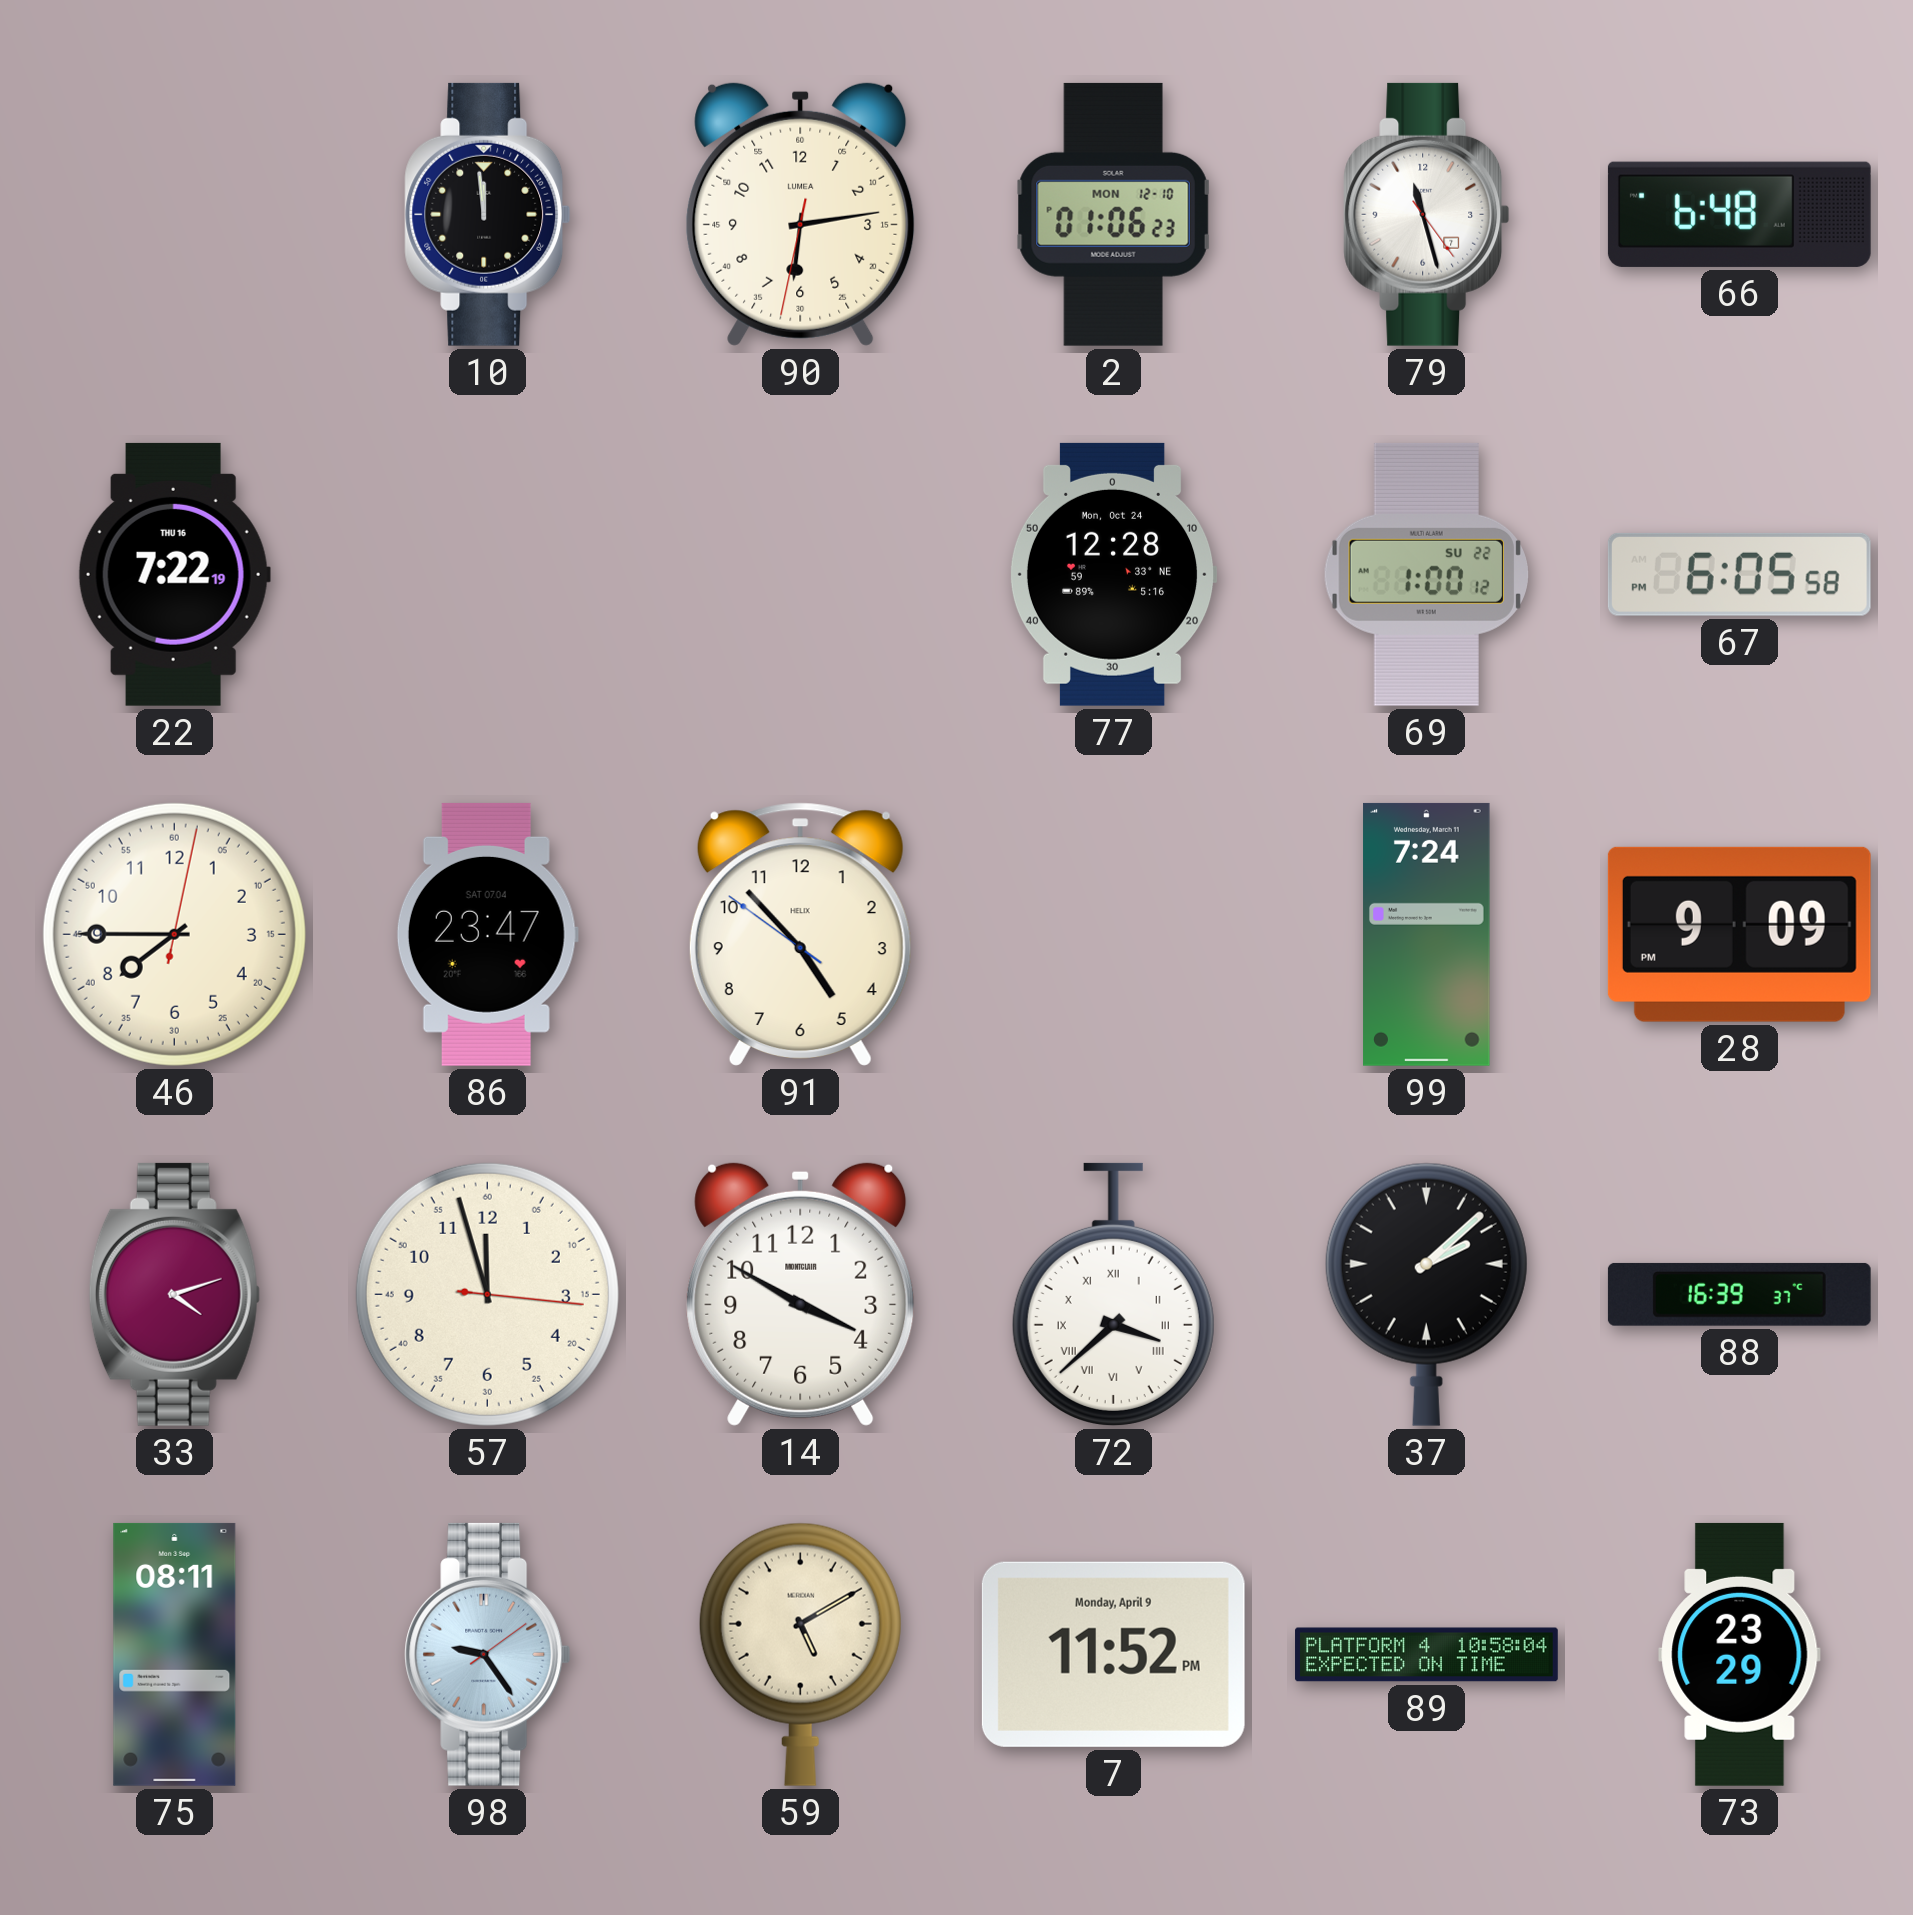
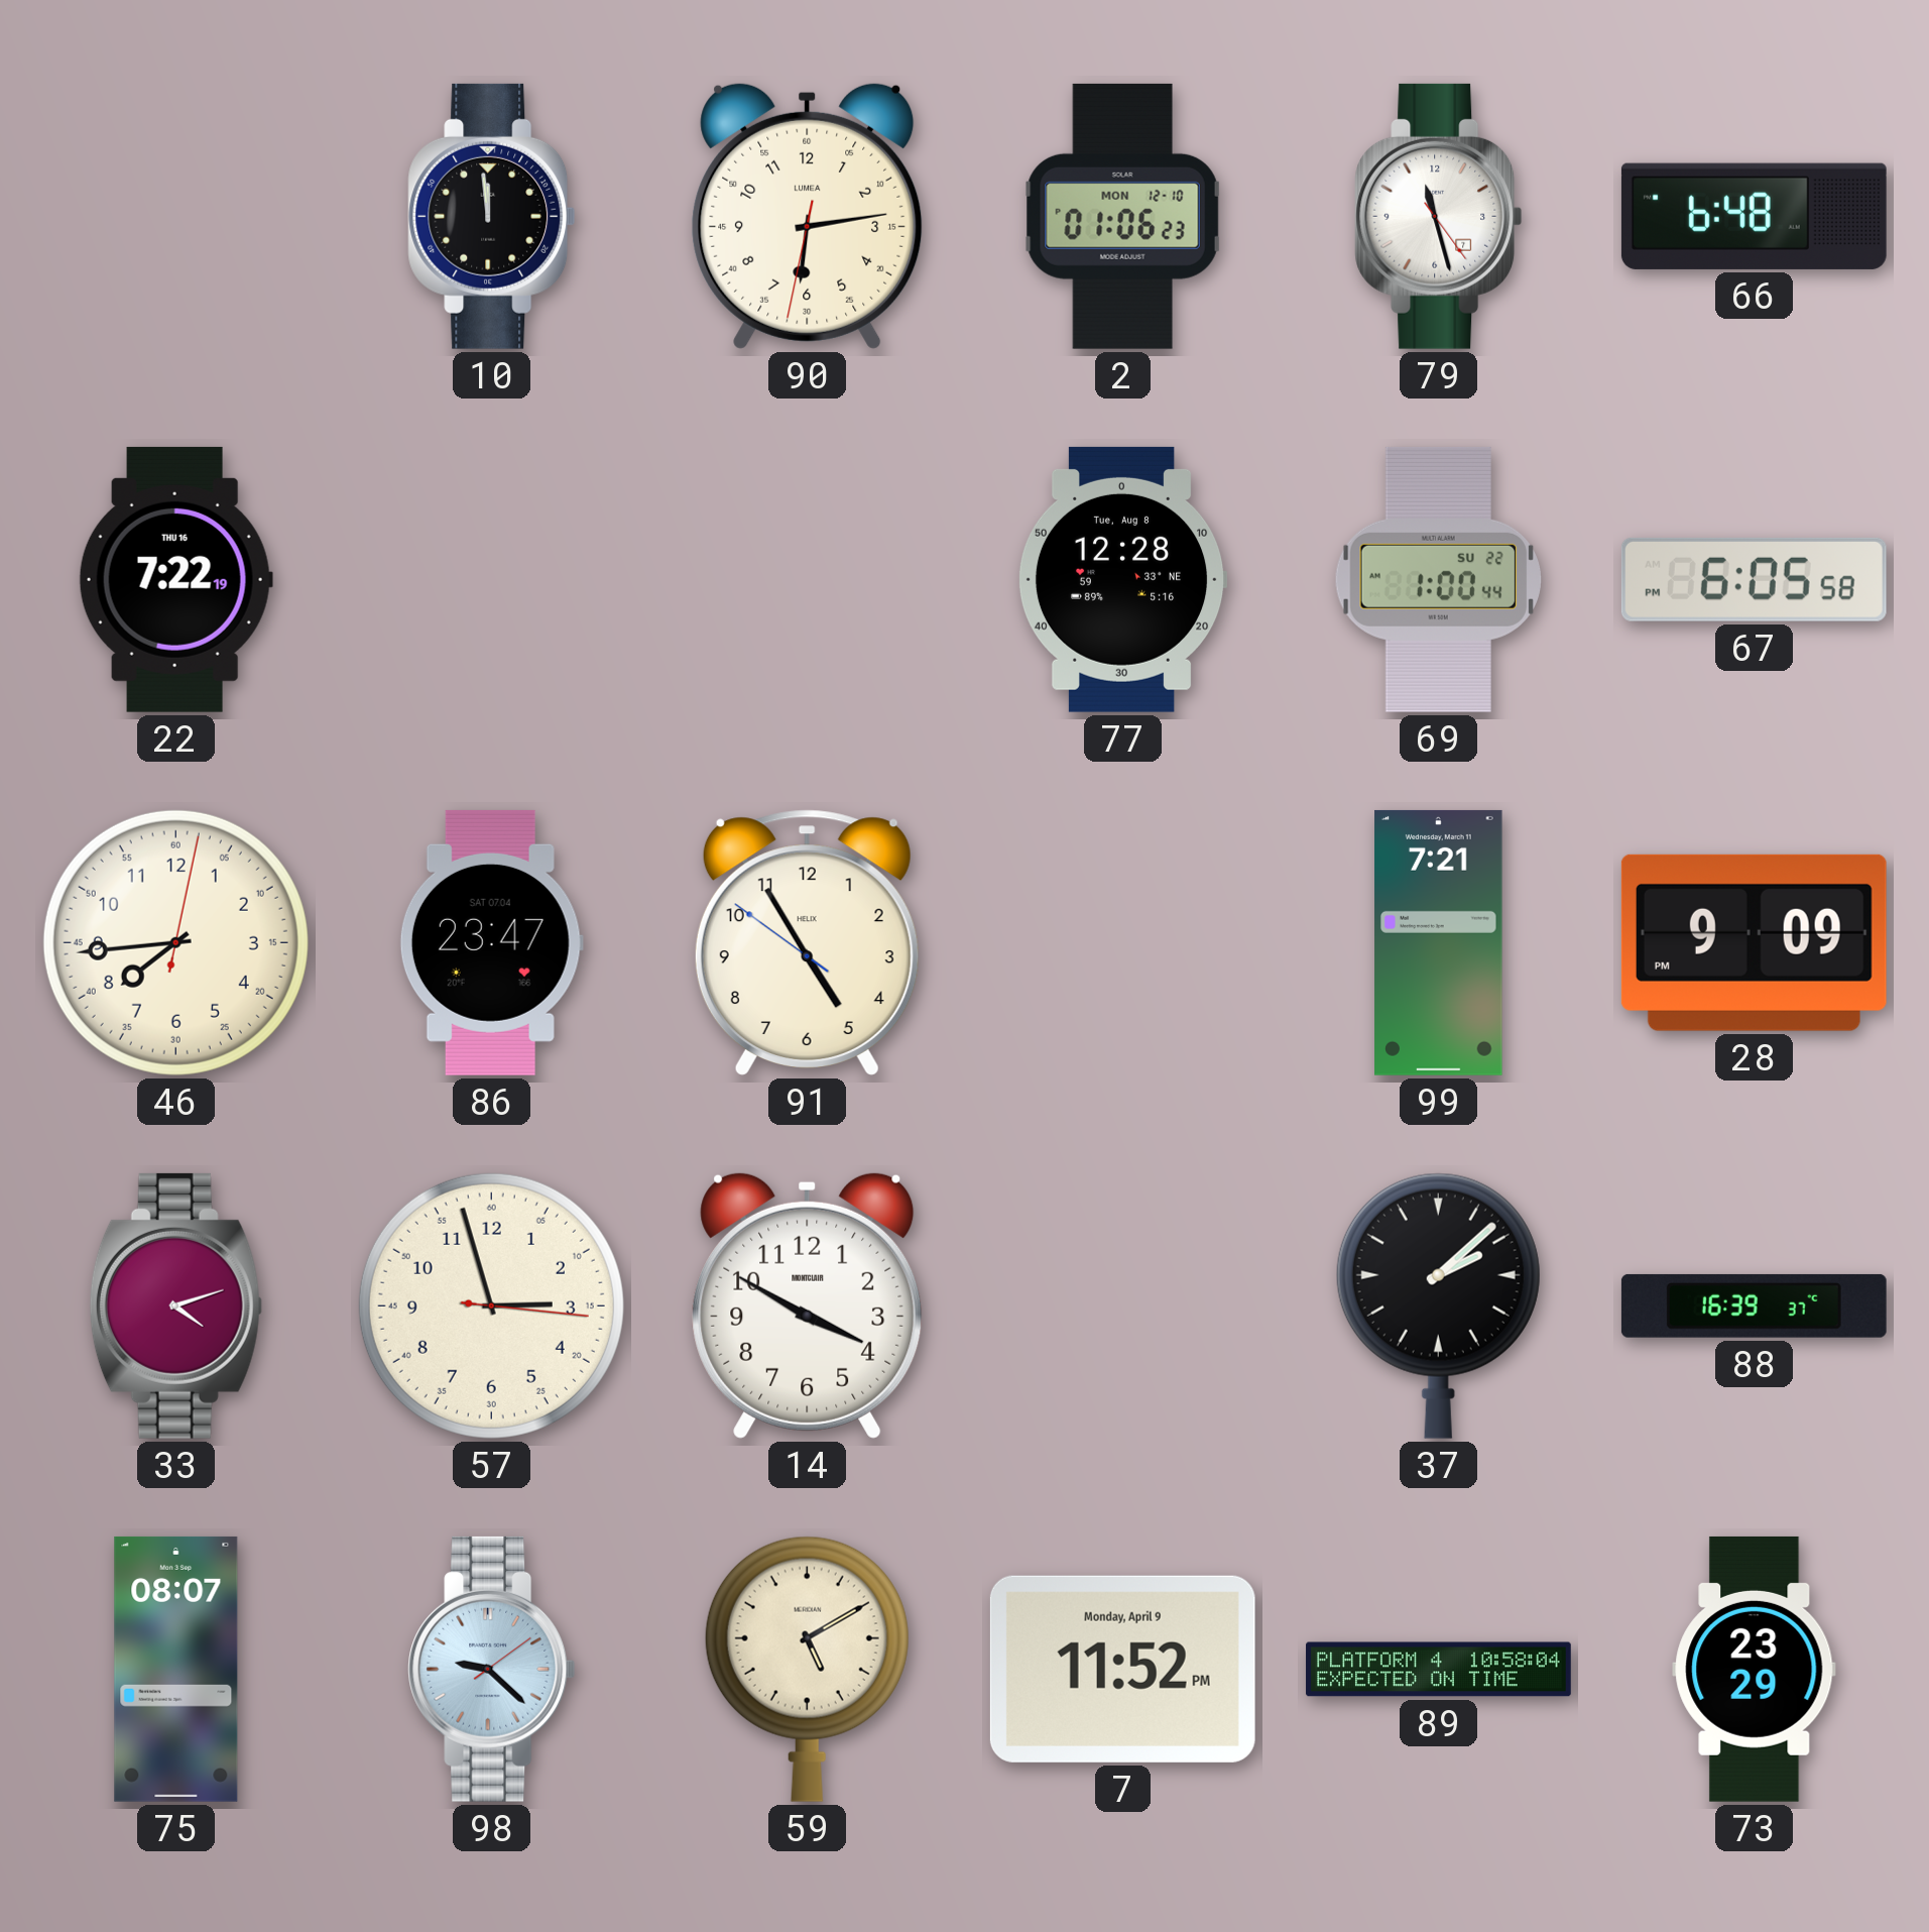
77 date: Mon, Oct 24 -> Tue, Aug 8
69: 1:00:12 -> 1:00:44
46: 7:45 -> 7:44
91: 4:52 -> 4:54
99: 7:24 -> 7:21
57: 11:57 -> 2:57
72: 3:38 -> none
75: 08:11 -> 08:07
98: 9:24 -> 9:22
